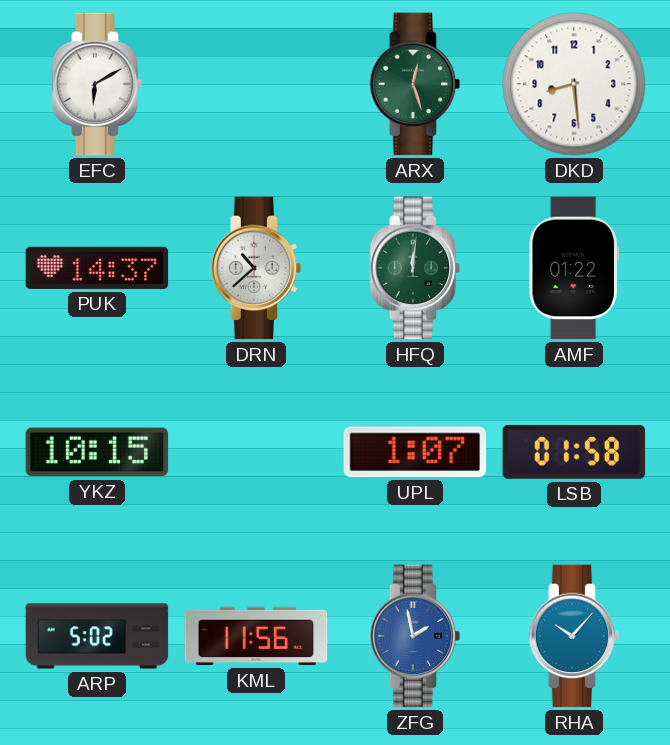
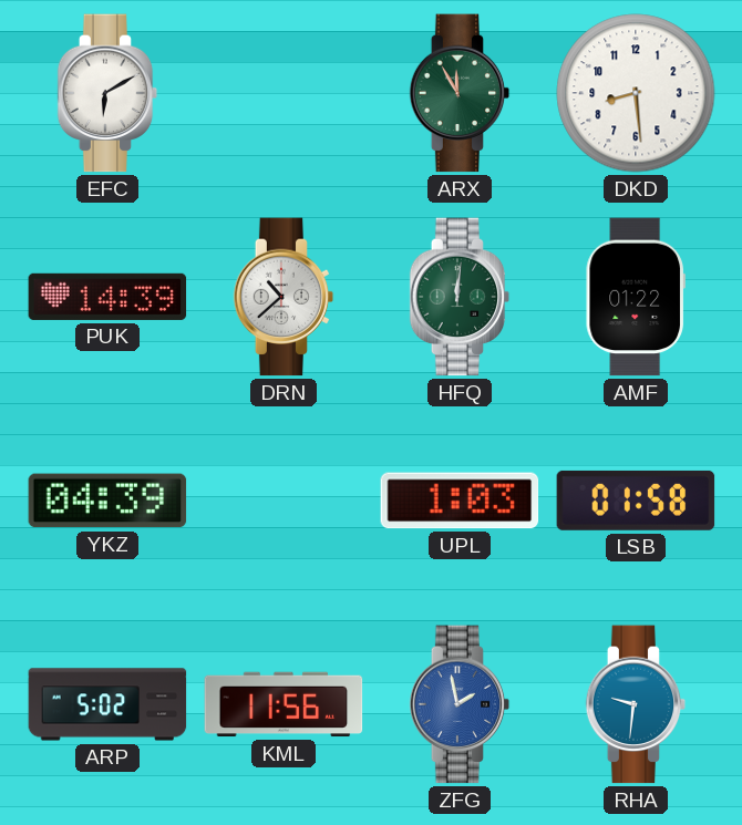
ARX: 12:27 -> 11:55
PUK: 14:37 -> 14:39
YKZ: 10:15 -> 04:39
UPL: 1:07 -> 1:03
RHA: 10:07 -> 9:31
